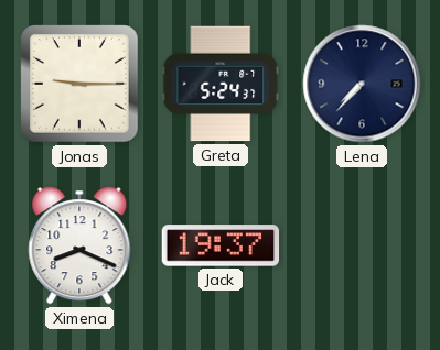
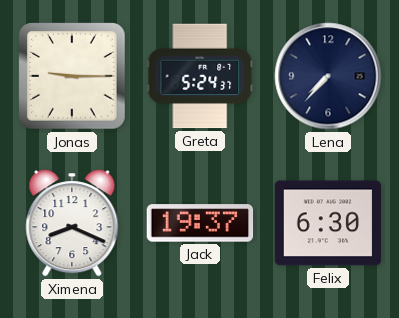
Felix: none -> 6:30
